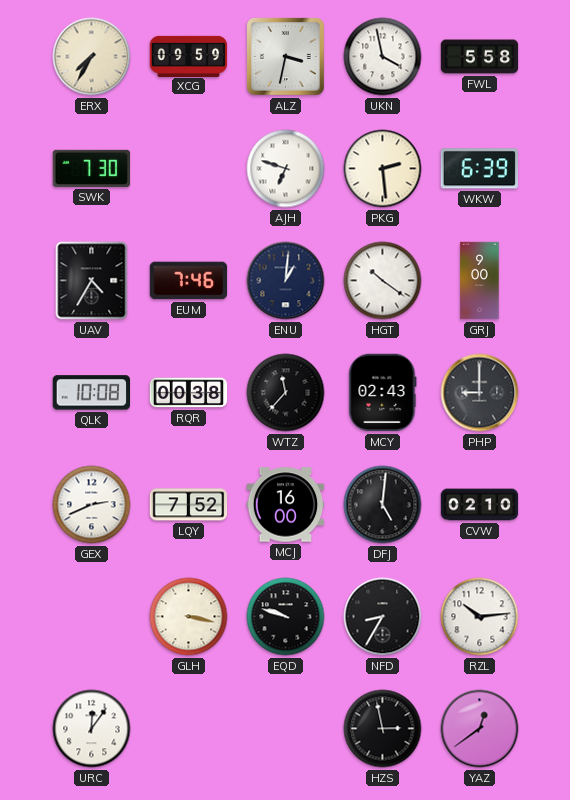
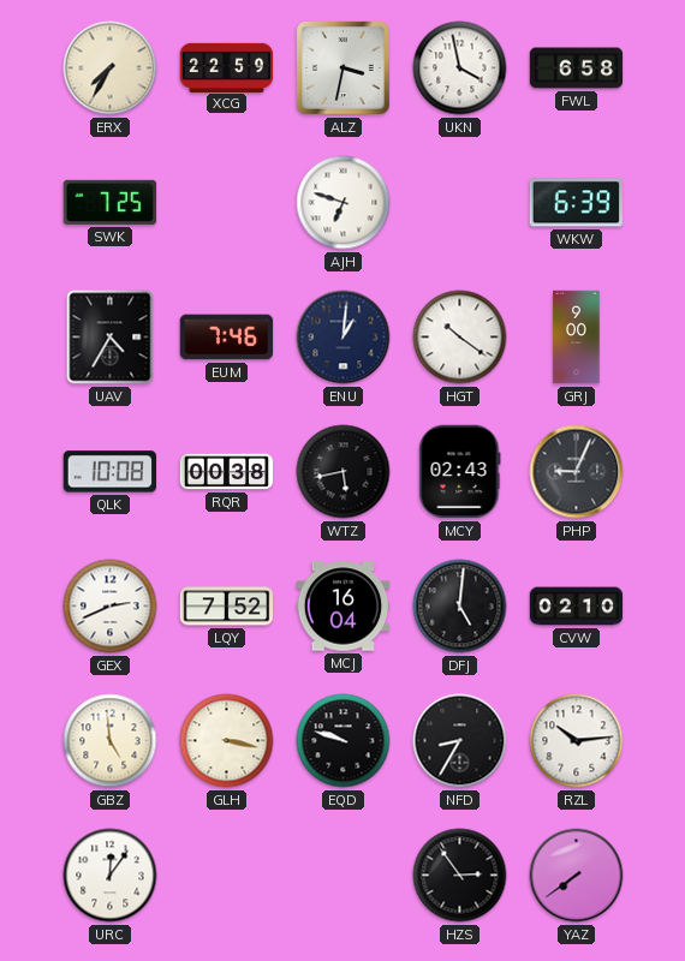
XCG: 09:59 -> 22:59
FWL: 5:58 -> 6:58
SWK: 7:30 -> 7:25
PKG: 2:29 -> none
WTZ: 11:37 -> 5:43
PHP: 9:00 -> 9:04
MCJ: 16:00 -> 16:04
GBZ: none -> 4:59
HZS: 2:58 -> 2:54
YAZ: 12:39 -> 7:39
